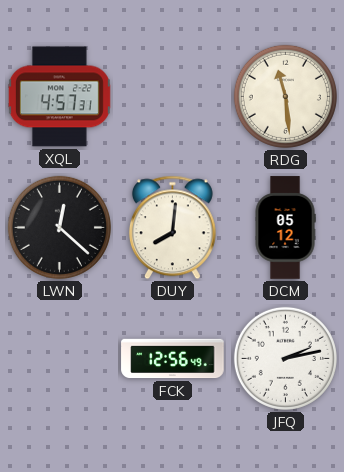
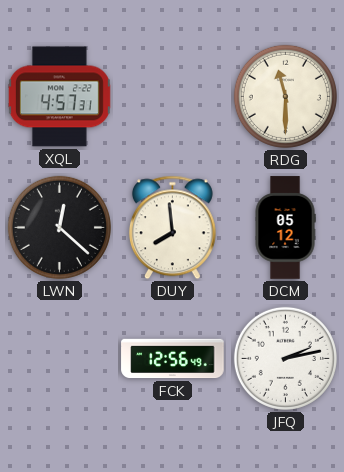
RDG: 11:29 -> 11:30
DUY: 8:01 -> 7:59
